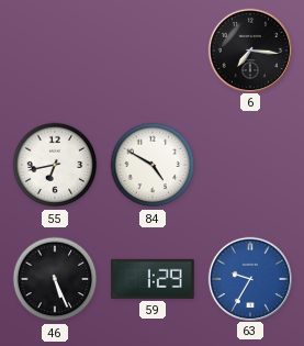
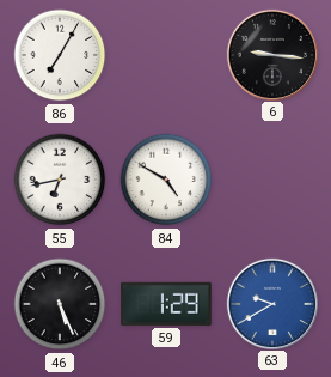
86: none -> 7:05
6: 7:16 -> 9:16
63: 9:35 -> 9:40
